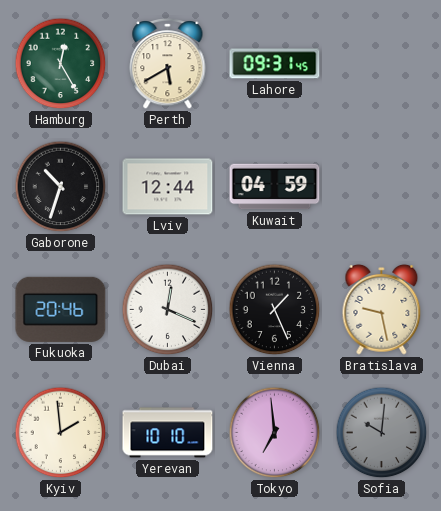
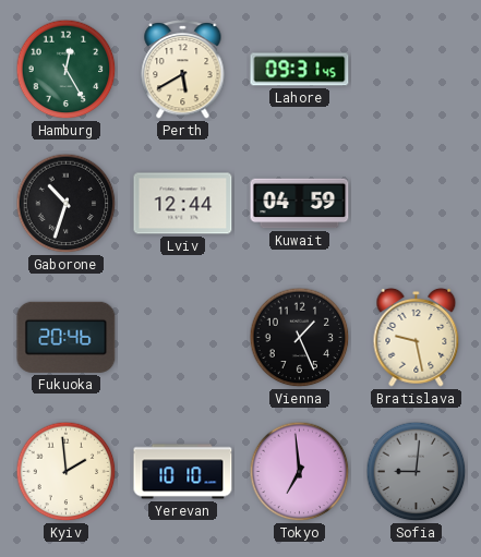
Dubai: 12:19 -> none
Sofia: 10:01 -> 9:01
